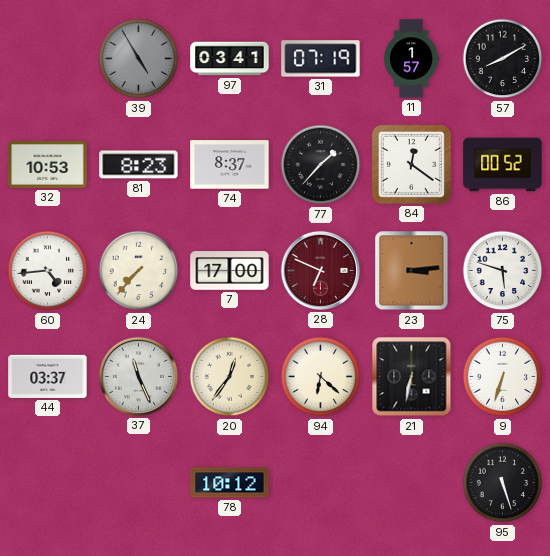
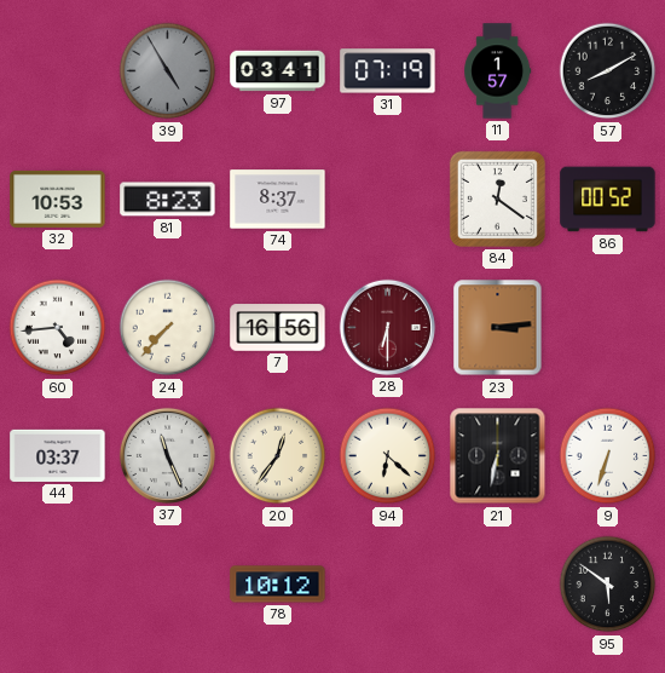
77: 1:37 -> none
7: 17:00 -> 16:56
28: 6:49 -> 6:30
75: 5:48 -> none
95: 5:27 -> 5:51
